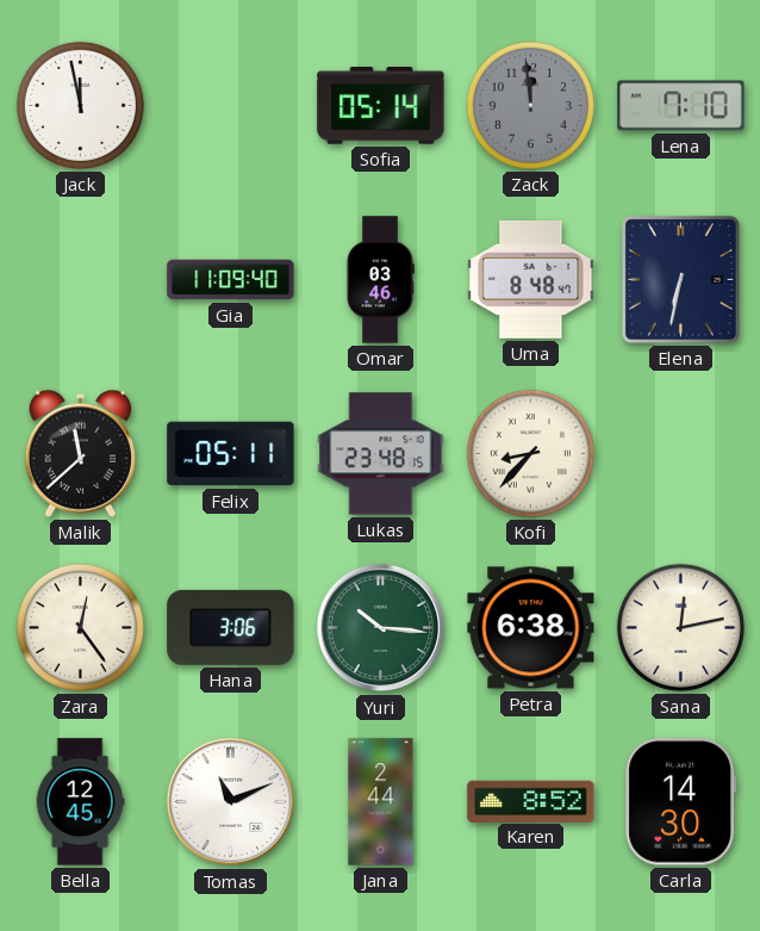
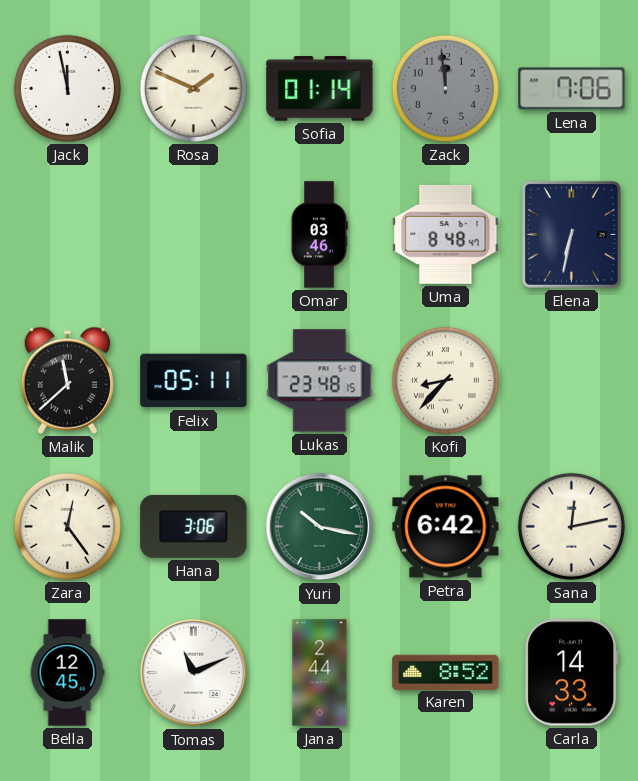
Rosa: none -> 1:49
Sofia: 05:14 -> 01:14
Lena: 7:10 -> 7:06
Gia: 11:09 -> none
Yuri: 10:16 -> 10:17
Petra: 6:38 -> 6:42
Carla: 14:30 -> 14:33
